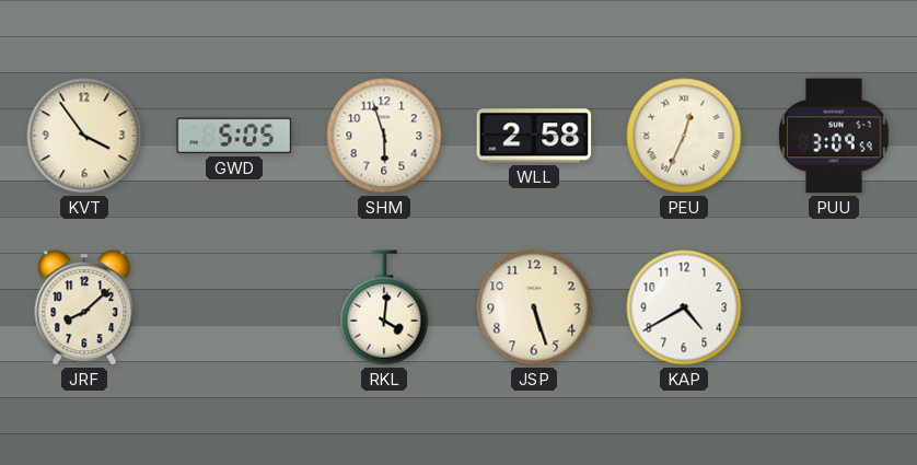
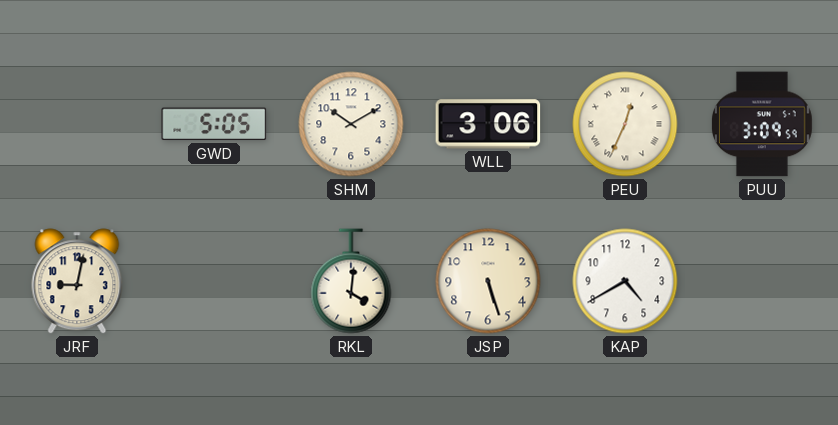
KVT: 3:54 -> none
SHM: 5:57 -> 10:10
WLL: 2:58 -> 3:06
JRF: 8:08 -> 9:02
